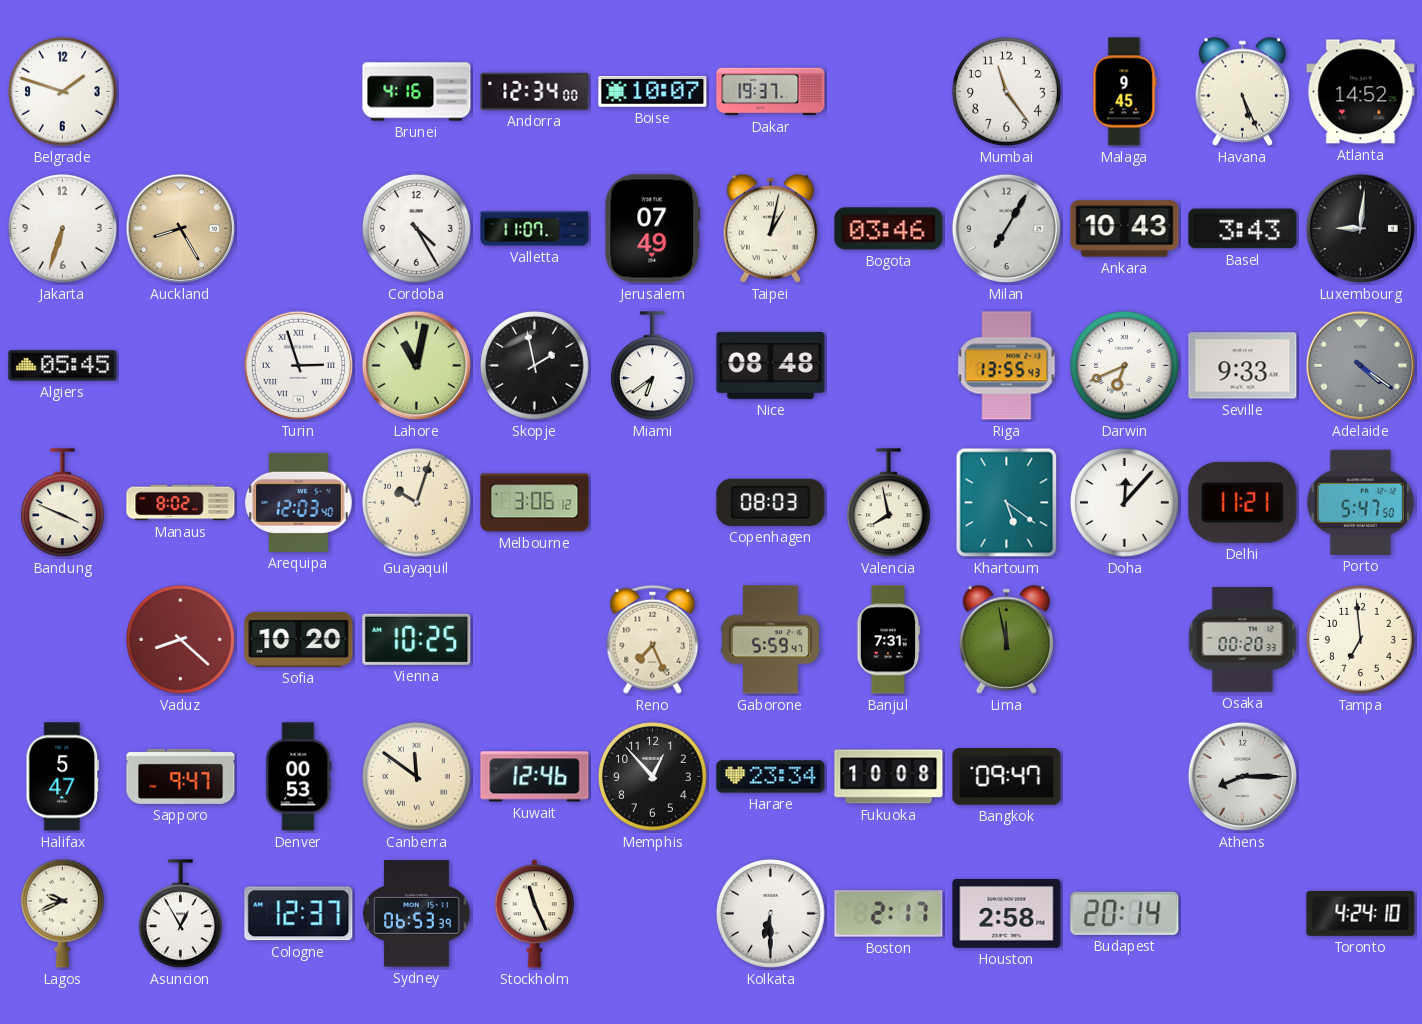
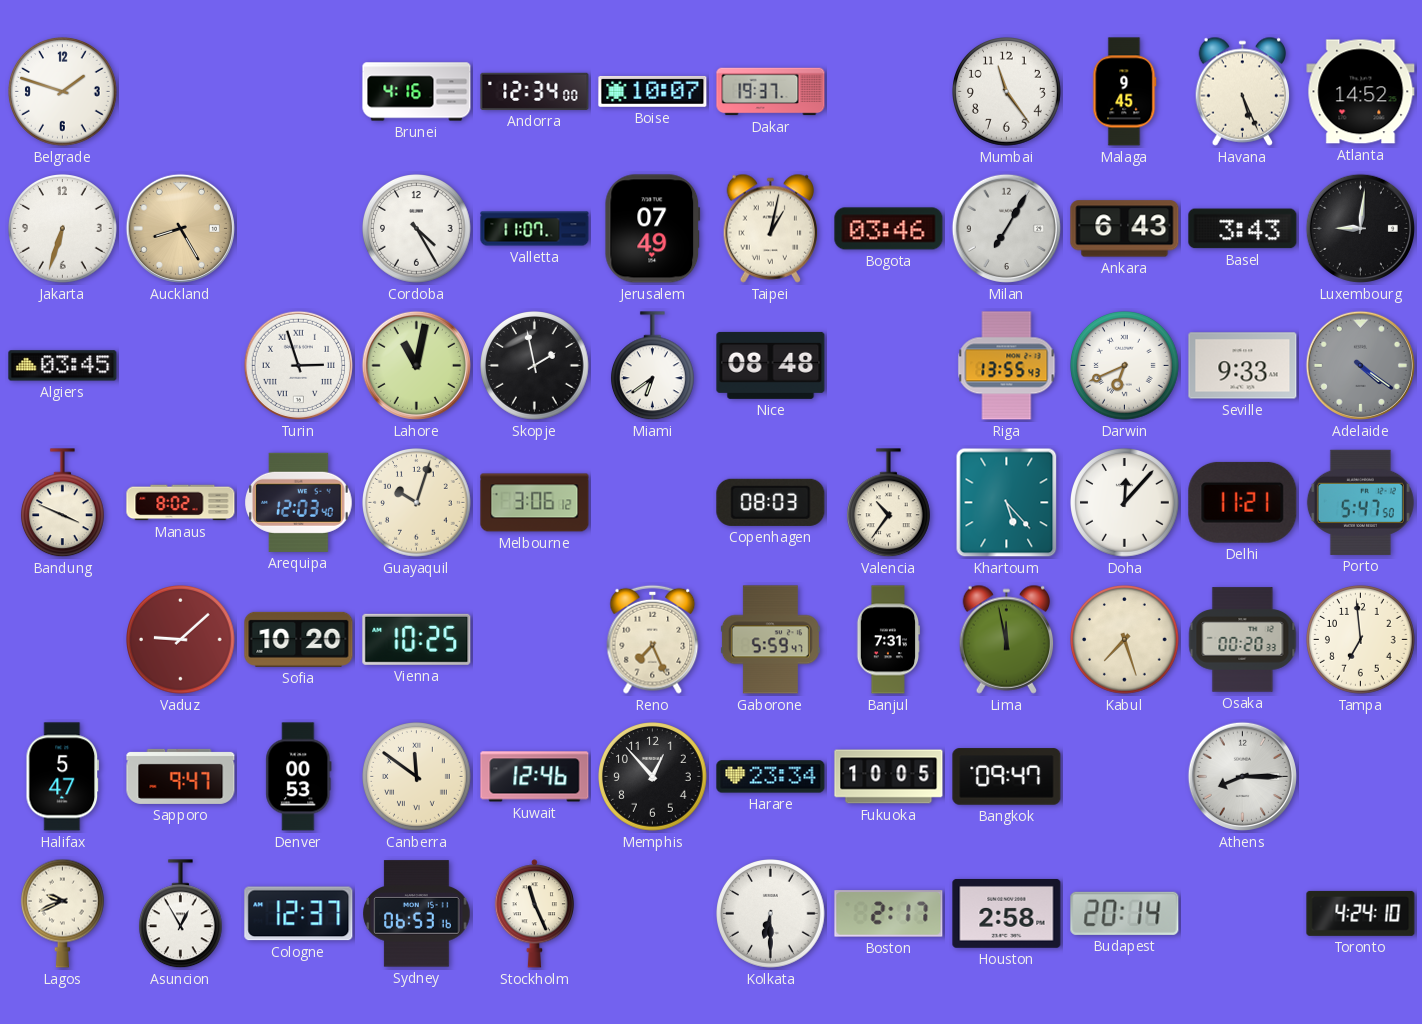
Ankara: 10:43 -> 6:43
Algiers: 05:45 -> 03:45
Valencia: 7:58 -> 10:36
Khartoum: 5:21 -> 5:23
Vaduz: 8:22 -> 9:08
Kabul: none -> 7:27
Fukuoka: 10:08 -> 10:05
Sydney: 06:53:39 -> 06:53:16
